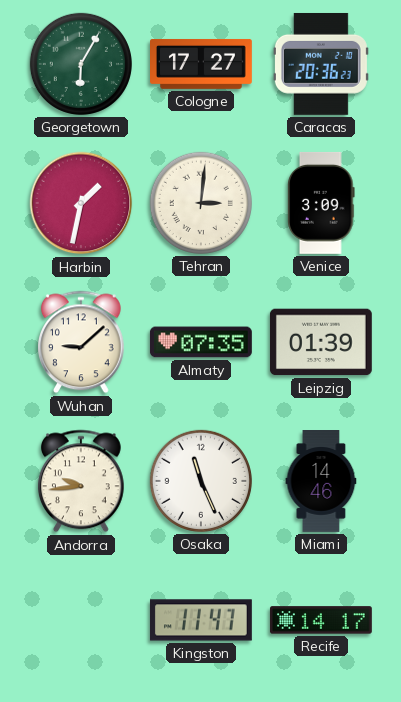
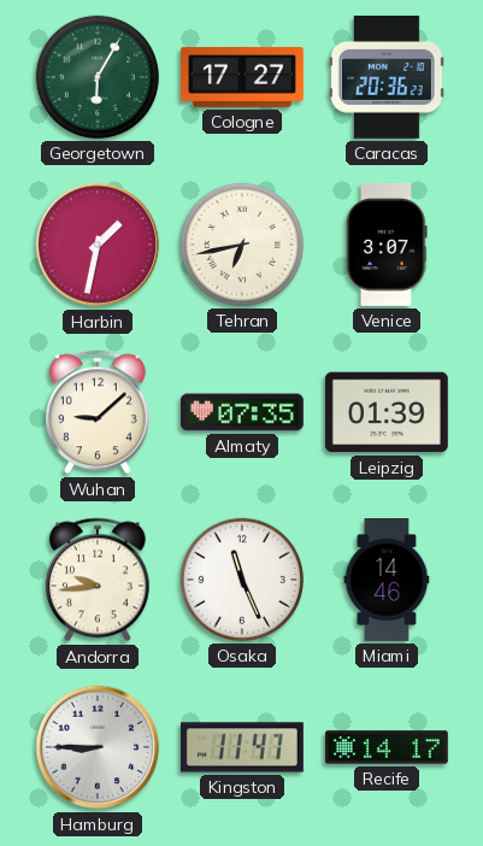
Tehran: 3:01 -> 6:43
Venice: 3:09 -> 3:07
Hamburg: none -> 8:45
